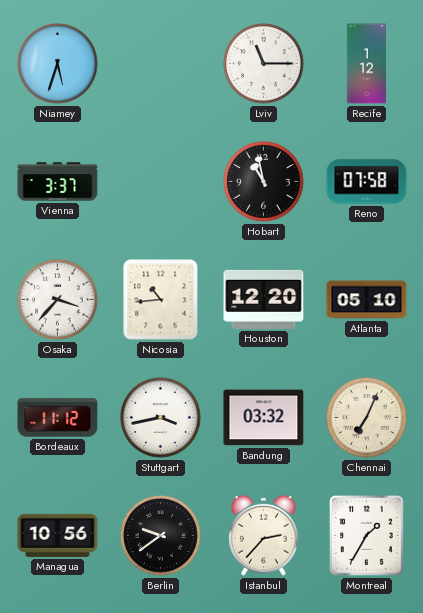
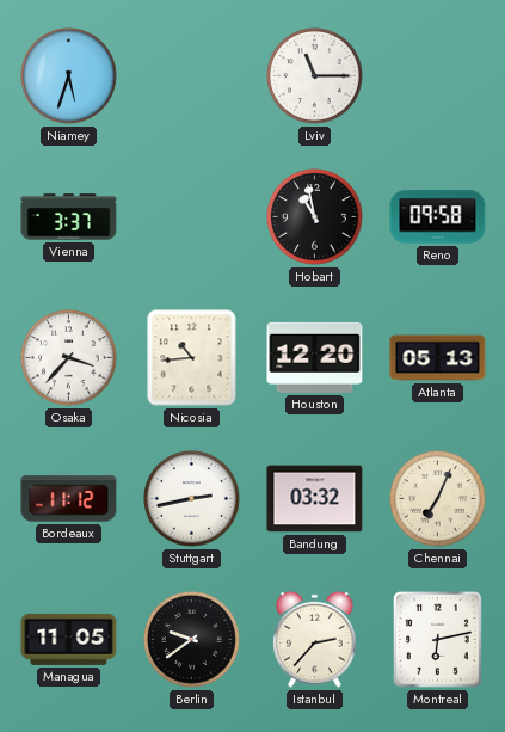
Recife: 1:12 -> none
Reno: 07:58 -> 09:58
Atlanta: 05:10 -> 05:13
Stuttgart: 3:43 -> 2:43
Managua: 10:56 -> 11:05
Montreal: 1:35 -> 6:13
